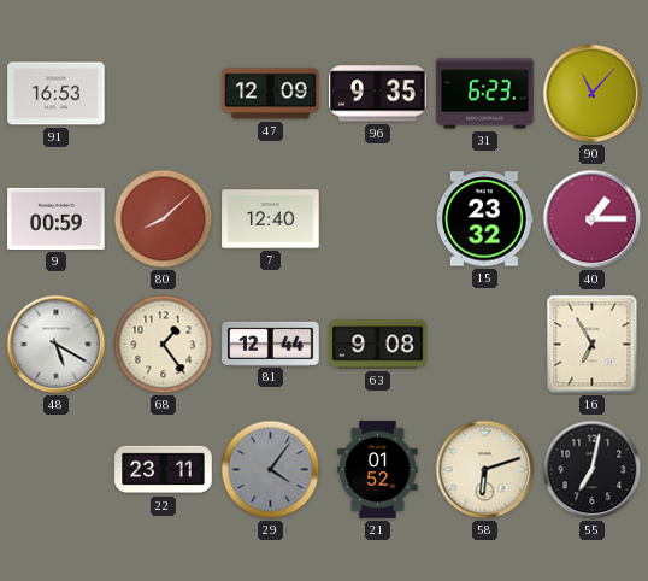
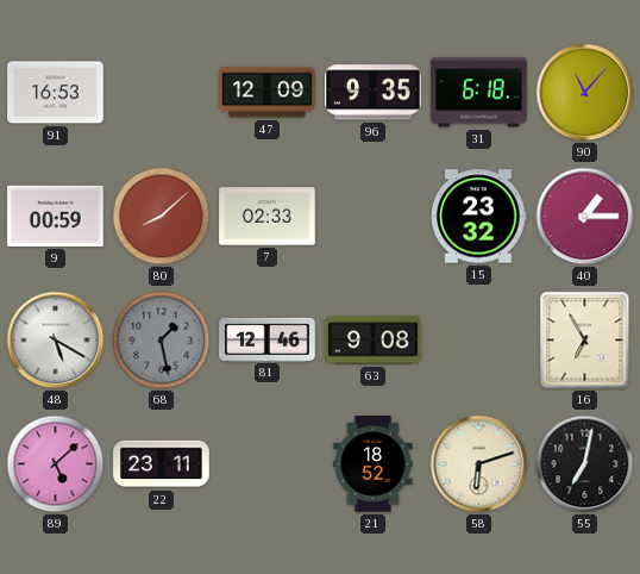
31: 6:23 -> 6:18
7: 12:40 -> 02:33
68: 1:24 -> 1:28
68 dial: cream -> grey
81: 12:44 -> 12:46
89: none -> 5:08
29: 4:06 -> none
21: 01:52 -> 18:52
